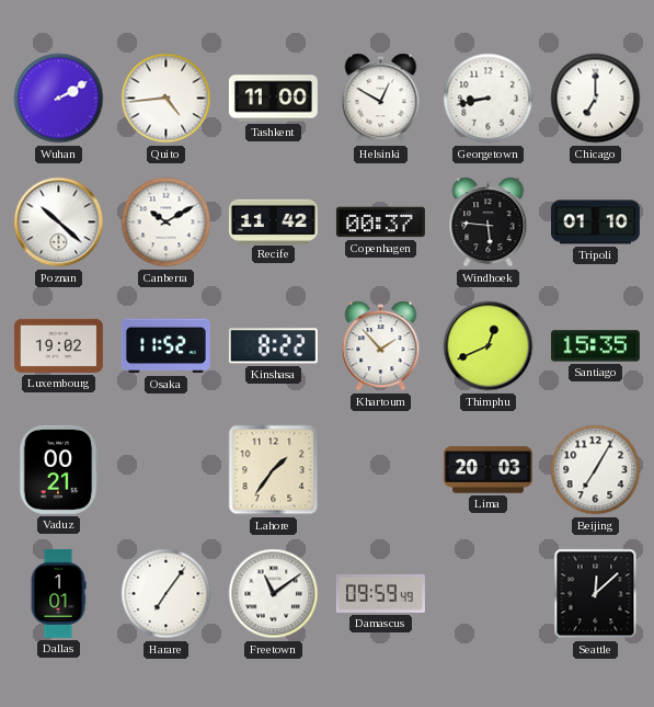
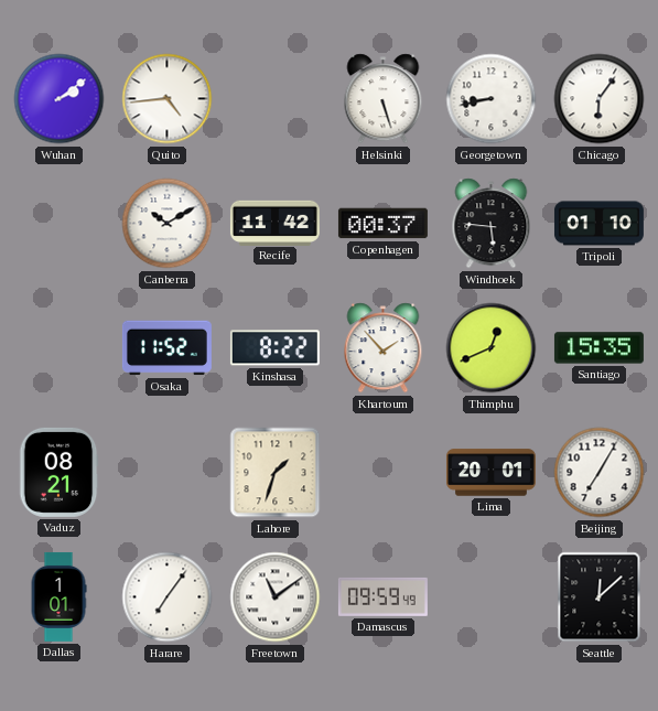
Wuhan: 2:10 -> 2:09
Tashkent: 11:00 -> none
Helsinki: 12:50 -> 5:27
Chicago: 7:00 -> 6:06
Poznan: 10:22 -> none
Luxembourg: 19:02 -> none
Vaduz: 00:21 -> 08:21
Lahore: 1:36 -> 1:33
Lima: 20:03 -> 20:01
